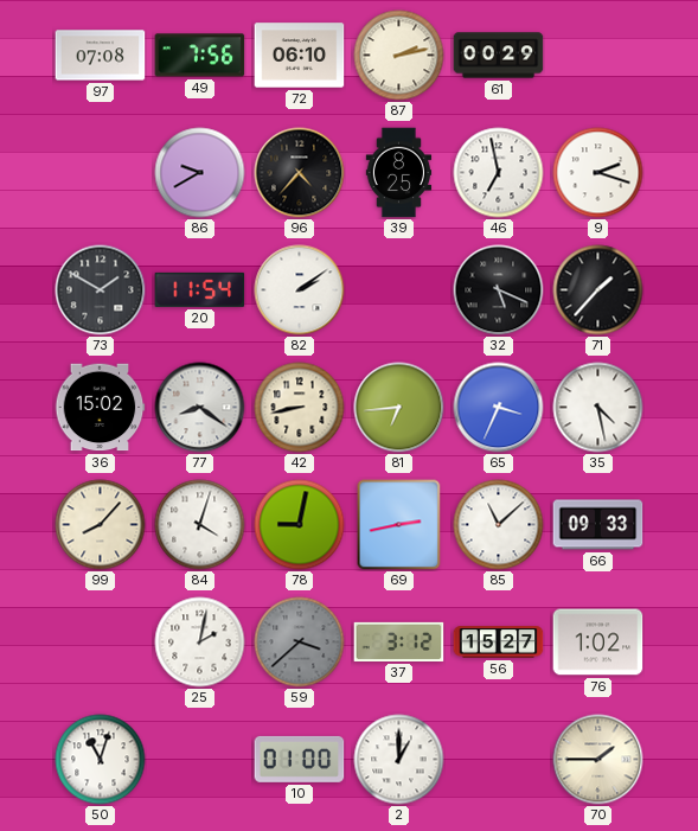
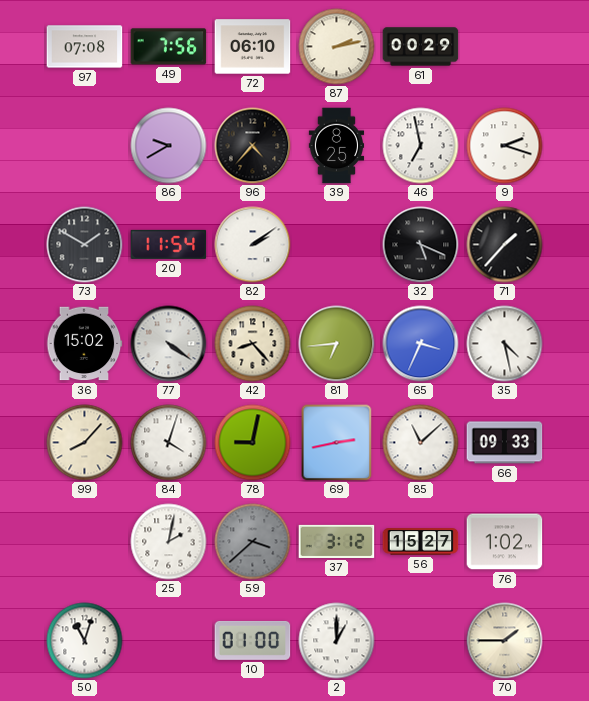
77: 8:21 -> 4:21
42: 8:43 -> 8:23
